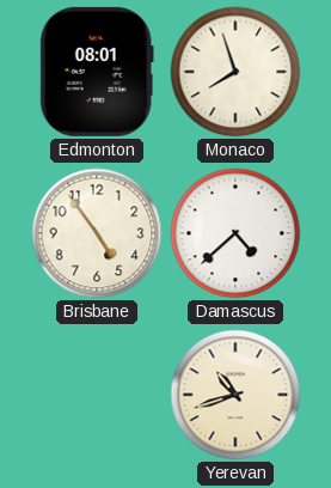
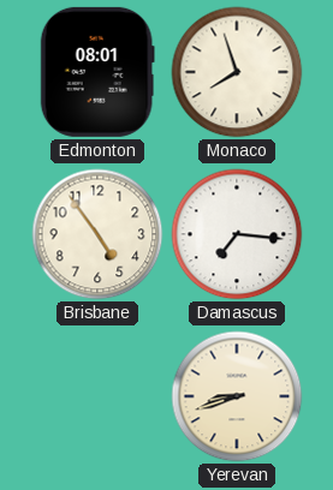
Damascus: 4:38 -> 7:16
Yerevan: 10:42 -> 8:42
